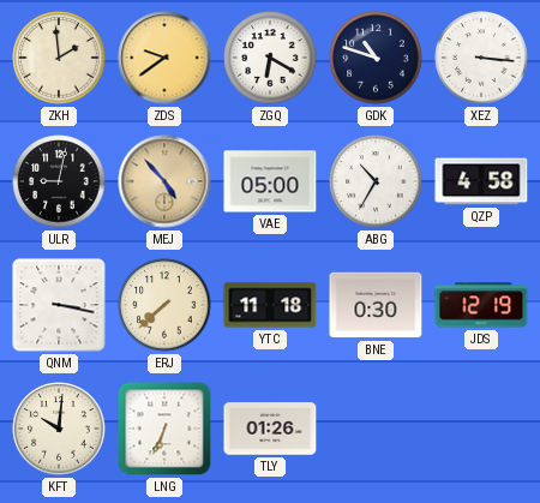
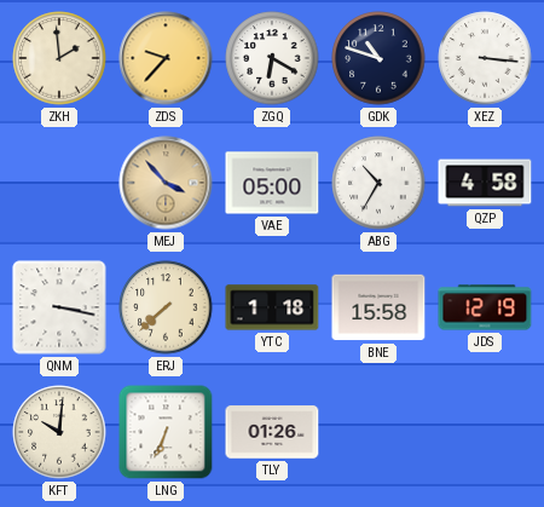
ZDS: 9:39 -> 9:37
ULR: 9:02 -> none
MEJ: 4:53 -> 3:53
YTC: 11:18 -> 1:18
BNE: 0:30 -> 15:58
